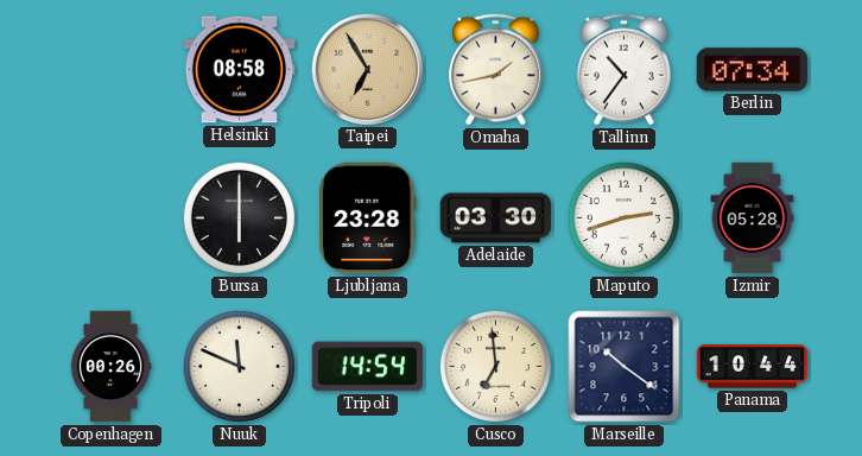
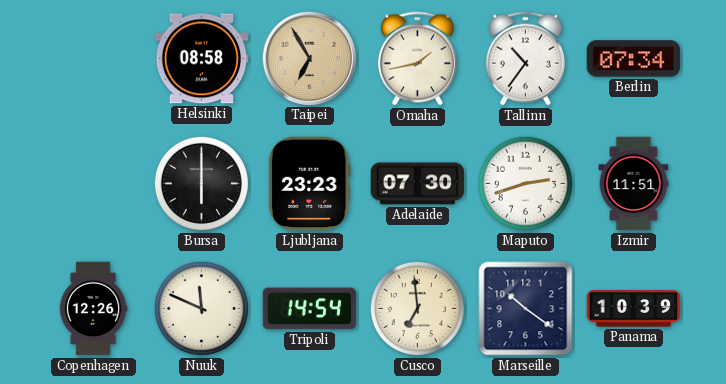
Ljubljana: 23:28 -> 23:23
Adelaide: 03:30 -> 07:30
Izmir: 05:28 -> 11:51
Copenhagen: 00:26 -> 12:26
Panama: 10:44 -> 10:39
